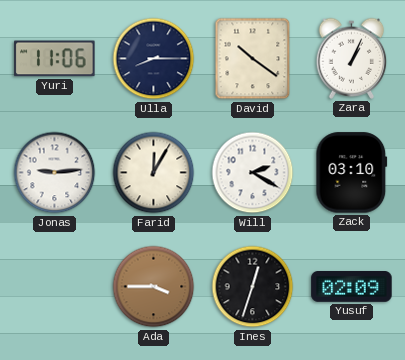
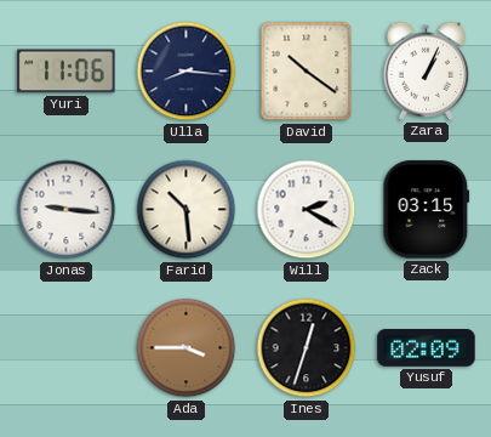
Ulla: 8:15 -> 8:16
Jonas: 9:14 -> 9:16
Farid: 12:05 -> 10:29
Zack: 03:10 -> 03:15
